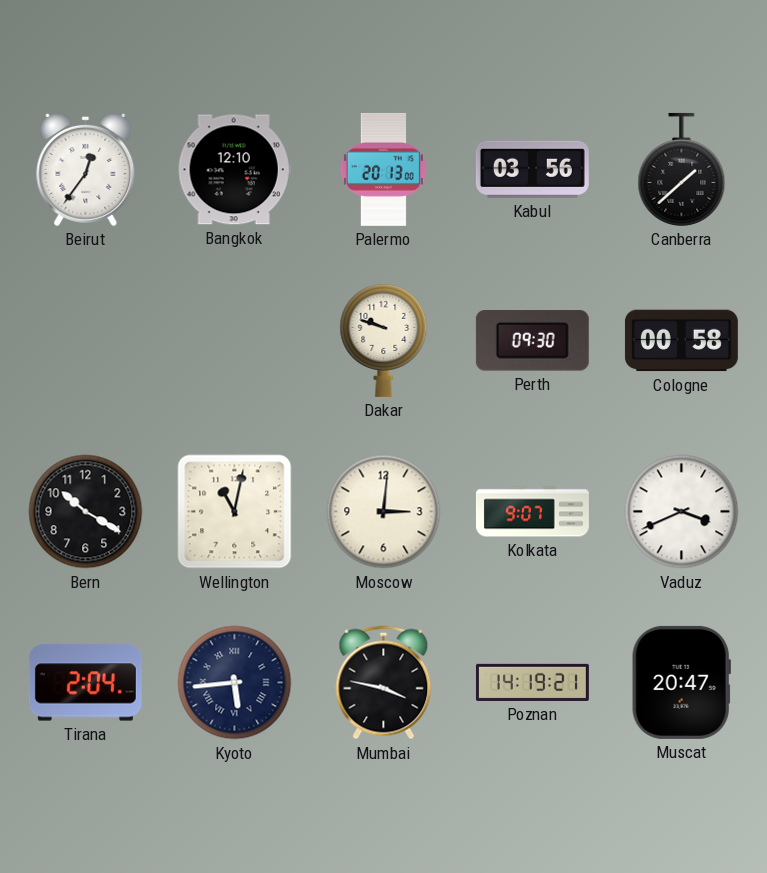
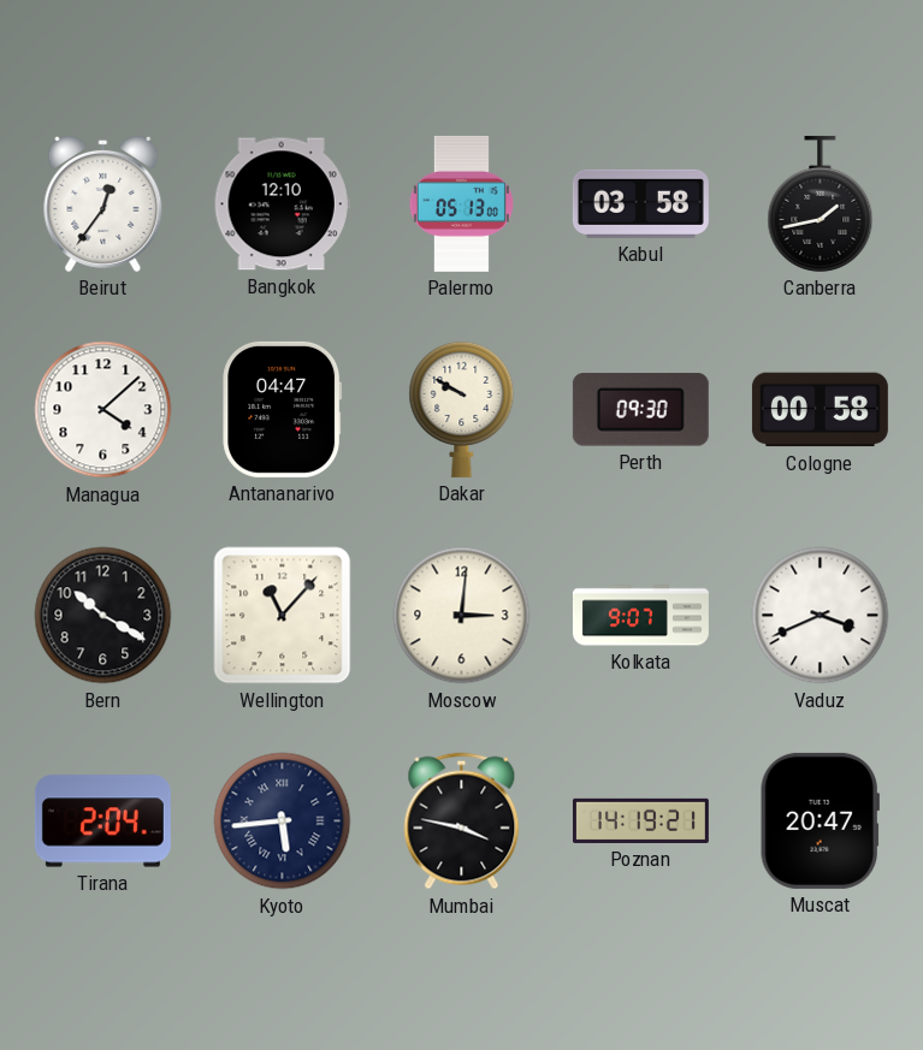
Palermo: 20:13 -> 05:13
Kabul: 03:56 -> 03:58
Canberra: 1:38 -> 1:43
Managua: none -> 4:08
Antananarivo: none -> 04:47
Dakar: 9:48 -> 9:50
Wellington: 11:02 -> 11:07
